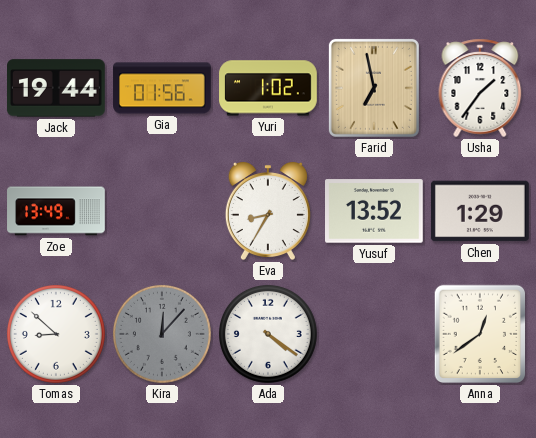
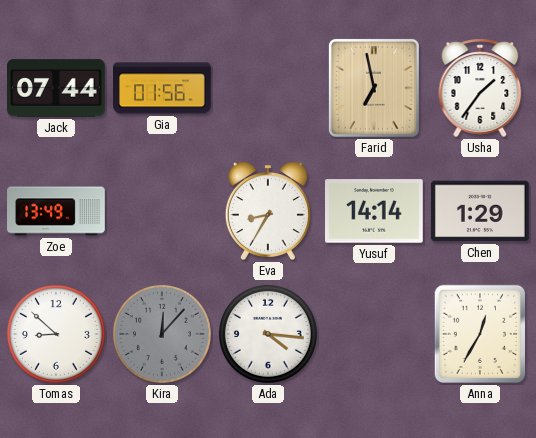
Jack: 19:44 -> 07:44
Yuri: 1:02 -> none
Yusuf: 13:52 -> 14:14
Ada: 4:21 -> 4:16
Anna: 12:39 -> 12:35
